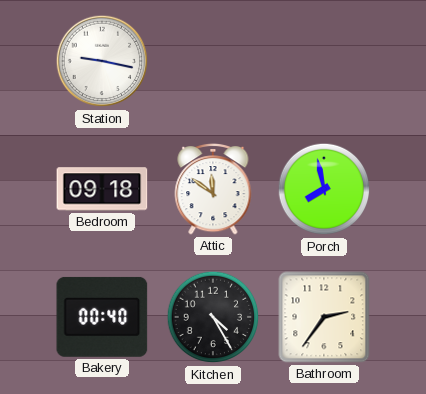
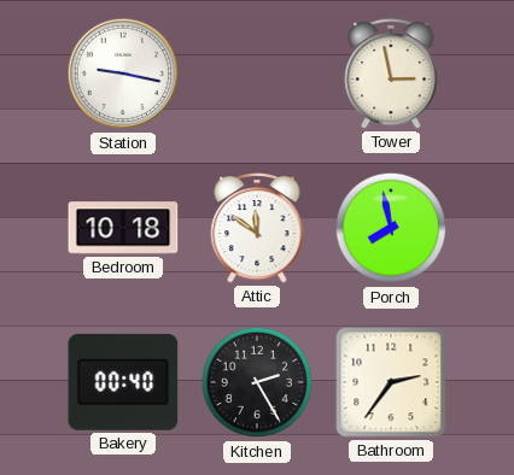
Tower: none -> 2:58
Bedroom: 09:18 -> 10:18
Kitchen: 4:25 -> 2:25
